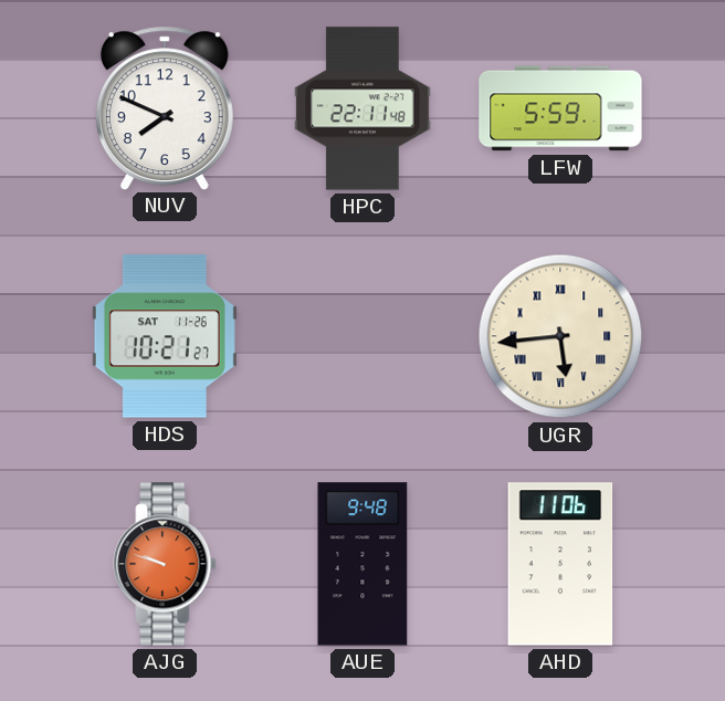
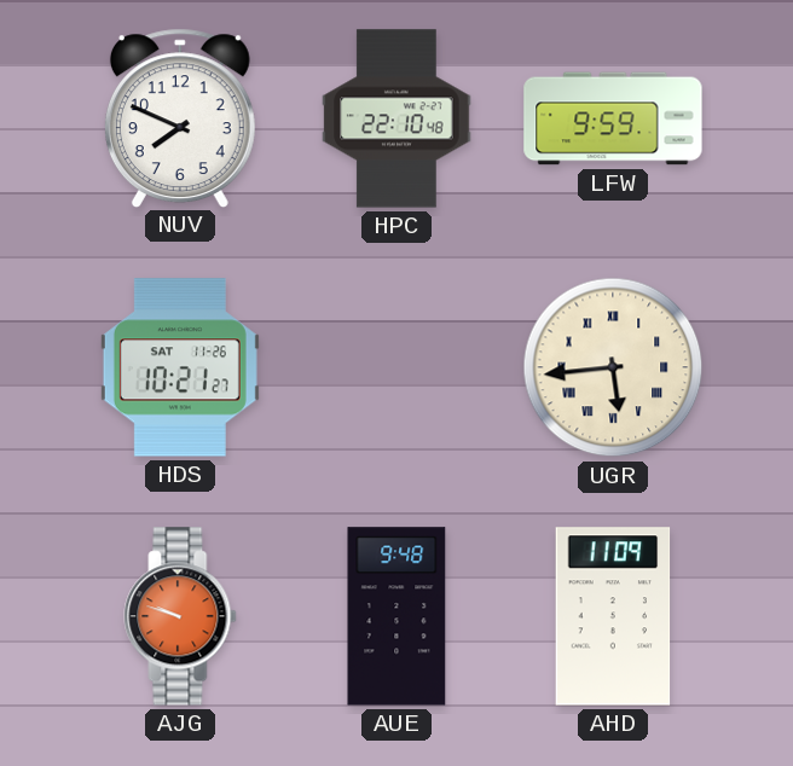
HPC: 22:11 -> 22:10
LFW: 5:59 -> 9:59
AHD: 11:06 -> 11:09
